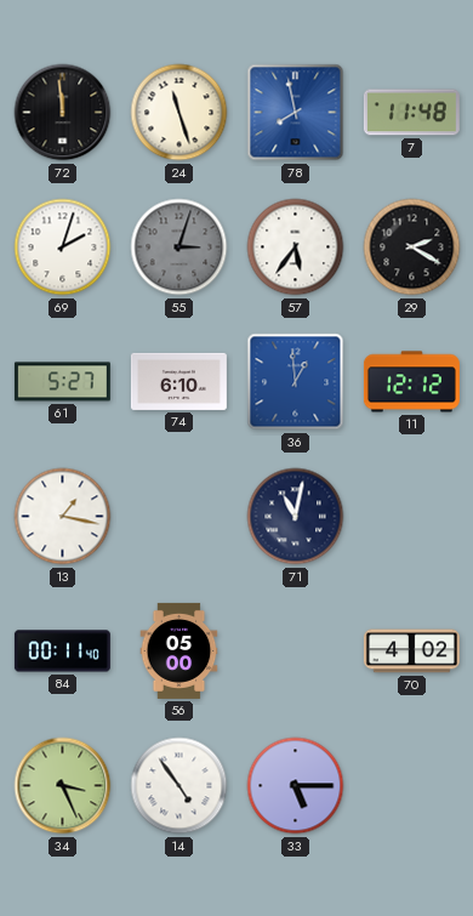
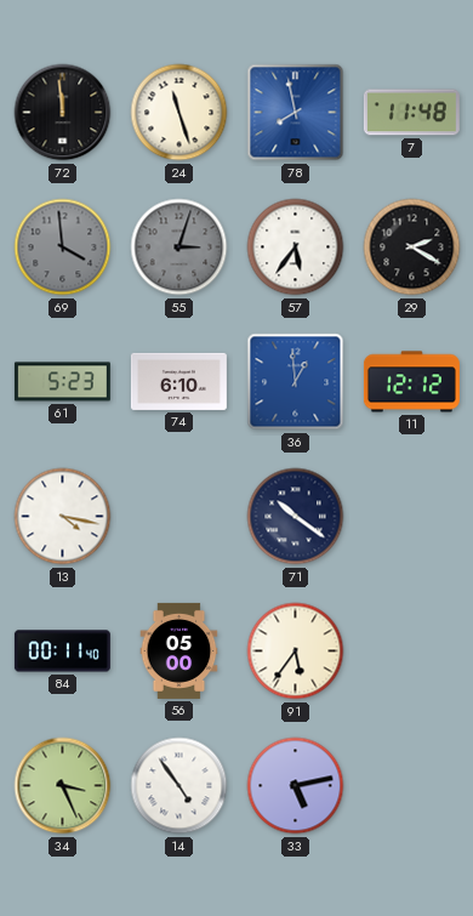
69: 2:03 -> 3:59
69 dial: white -> grey
61: 5:27 -> 5:23
13: 1:17 -> 4:17
71: 11:02 -> 10:21
91: none -> 5:36
70: 4:02 -> none
33: 5:15 -> 5:13
